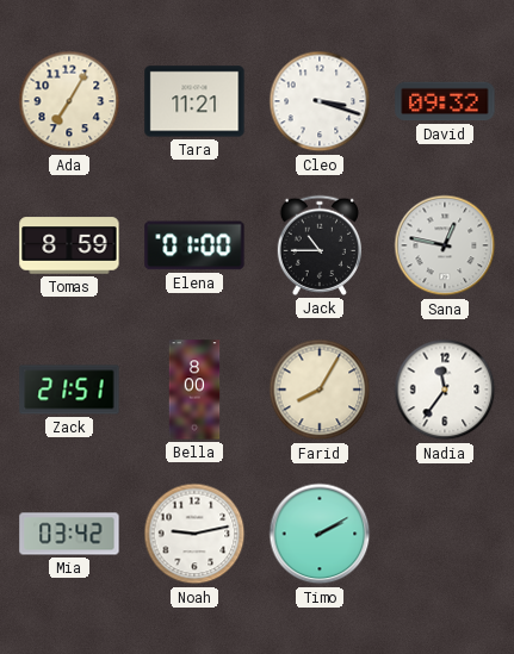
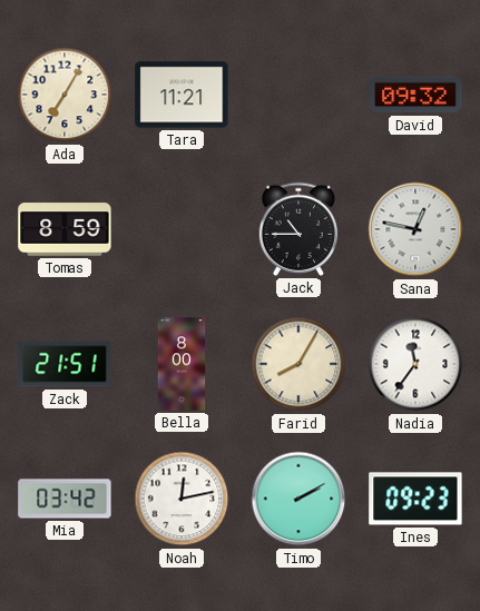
Cleo: 3:18 -> none
Elena: 01:00 -> none
Noah: 9:13 -> 12:13
Ines: none -> 09:23
